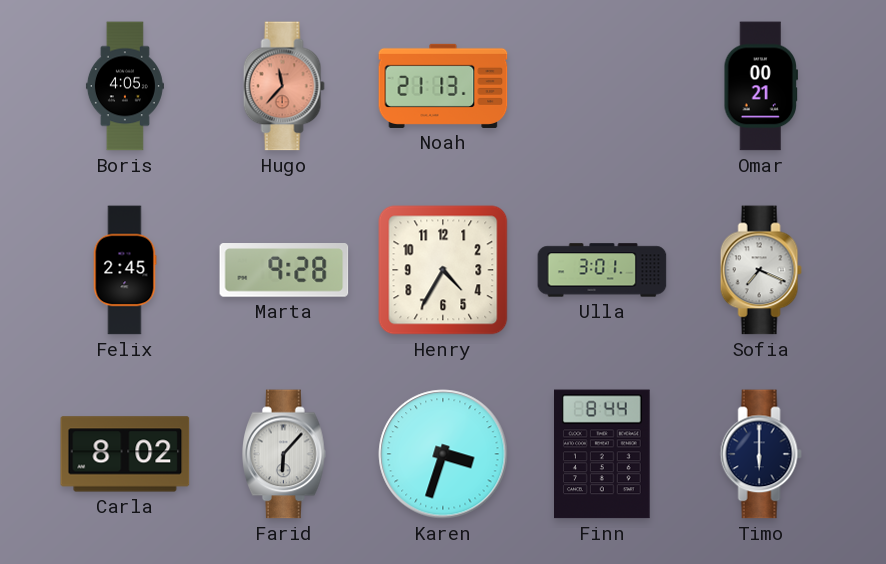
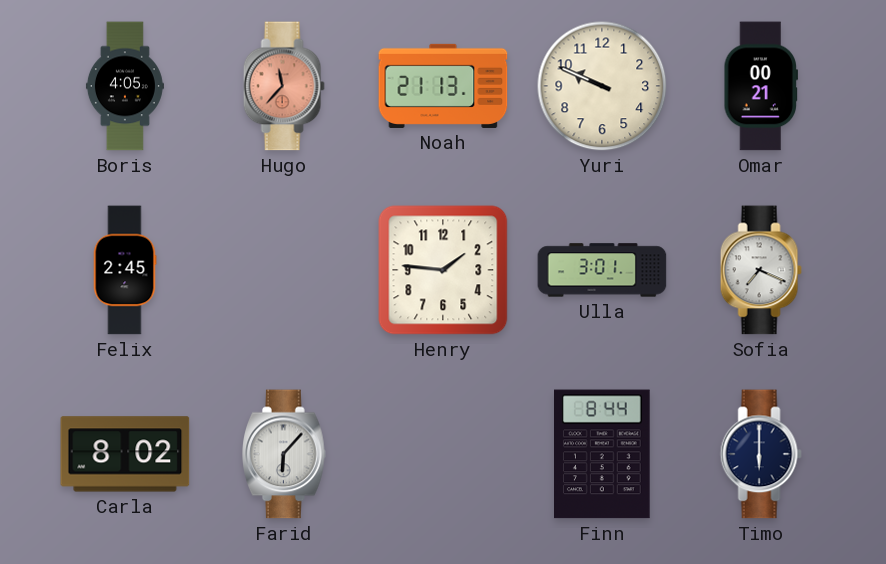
Yuri: none -> 9:49
Marta: 9:28 -> none
Henry: 4:35 -> 1:46
Karen: 3:33 -> none
